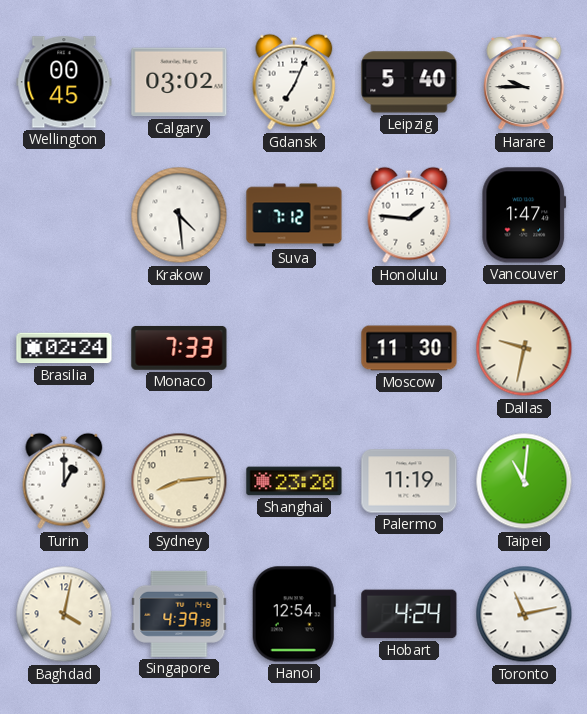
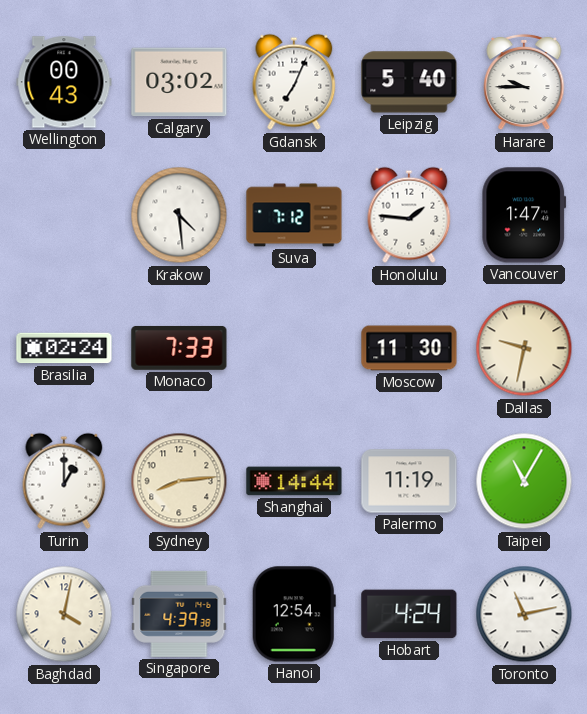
Wellington: 00:45 -> 00:43
Shanghai: 23:20 -> 14:44
Taipei: 11:01 -> 11:05
